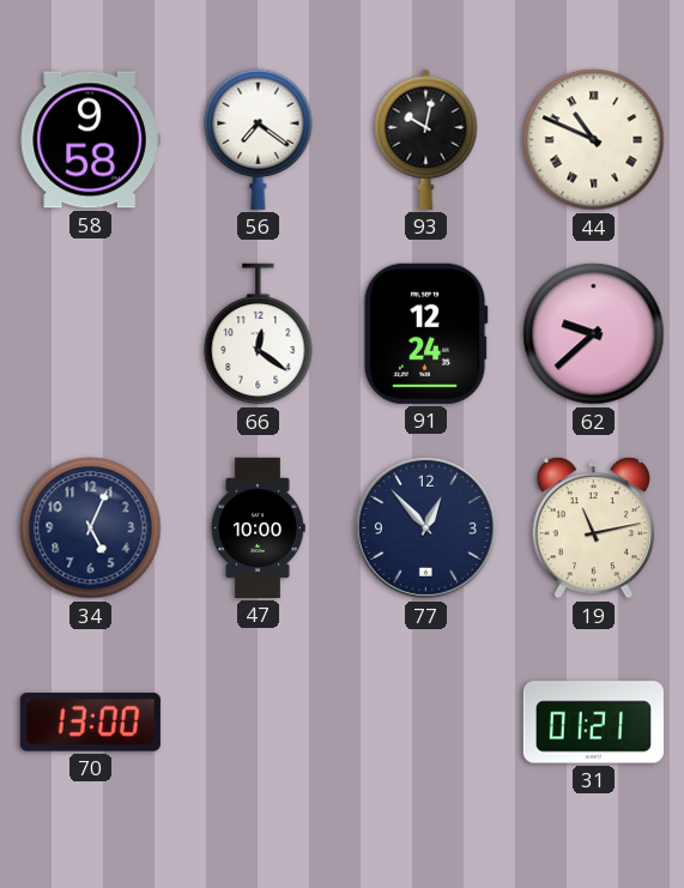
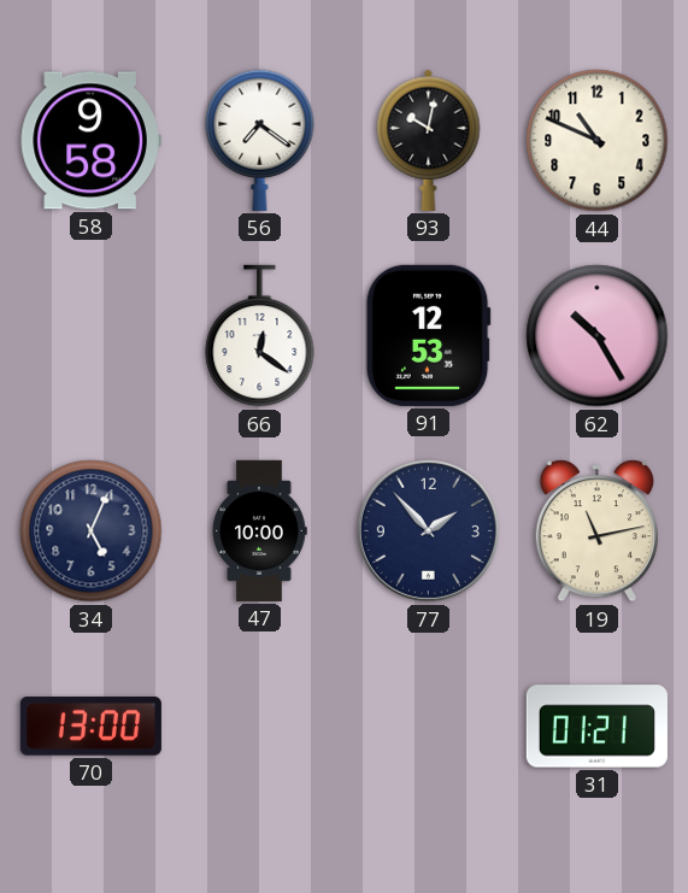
44 numerals: Roman -> Arabic
91: 12:24 -> 12:53
62: 9:38 -> 10:25
77: 12:53 -> 1:53
